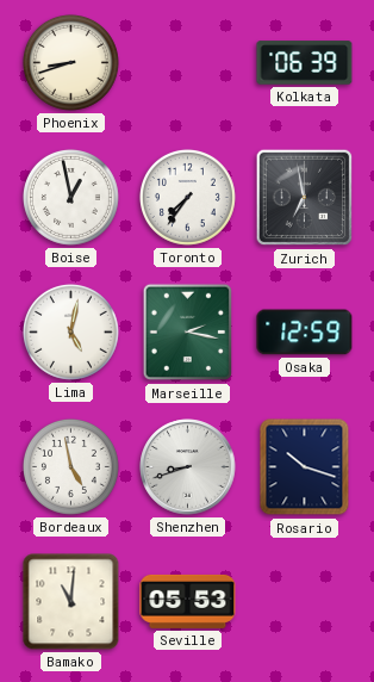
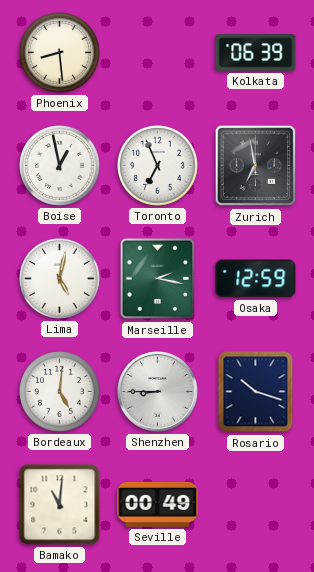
Phoenix: 8:42 -> 8:29
Toronto: 7:36 -> 6:56
Bordeaux: 4:58 -> 5:01
Shenzhen: 8:42 -> 8:45
Seville: 05:53 -> 00:49
